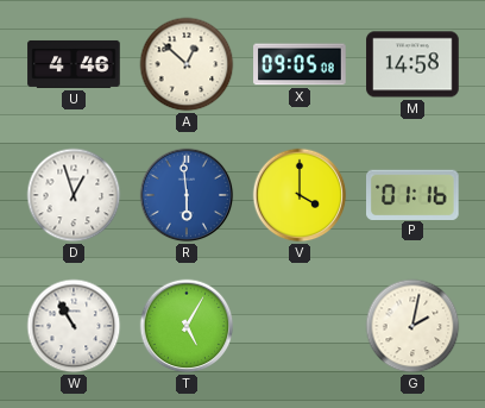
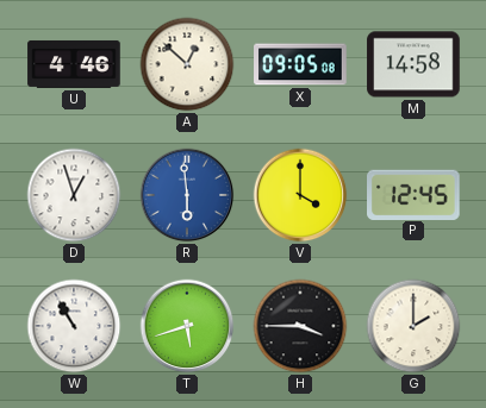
P: 01:16 -> 12:45
T: 5:05 -> 5:42
H: none -> 3:45
G: 2:02 -> 2:00
